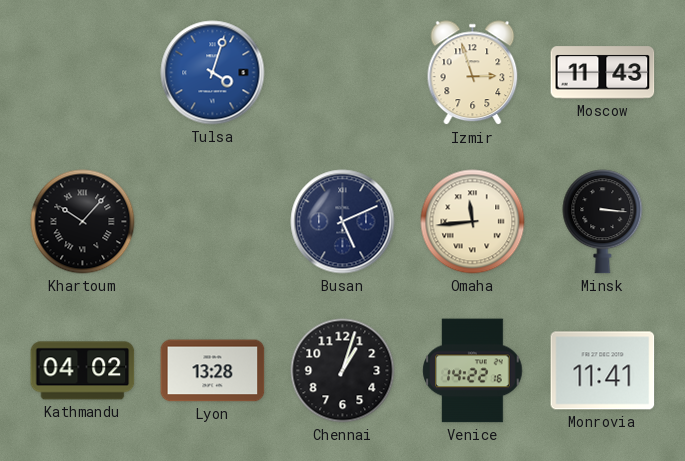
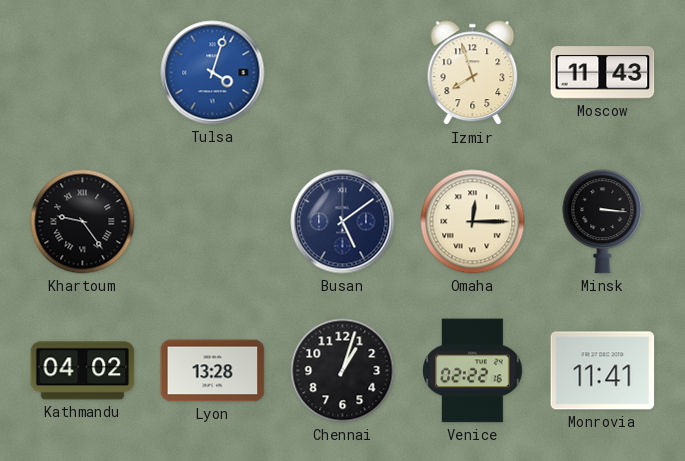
Izmir: 2:57 -> 7:57
Khartoum: 10:07 -> 9:24
Busan: 5:11 -> 5:09
Omaha: 11:44 -> 12:15
Venice: 14:22 -> 02:22
